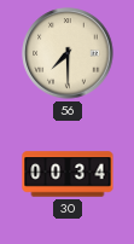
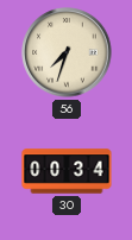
56: 7:30 -> 7:33
